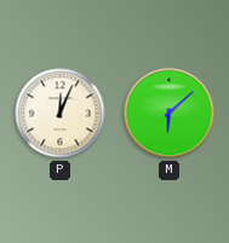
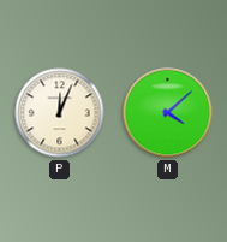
M: 6:08 -> 4:08
